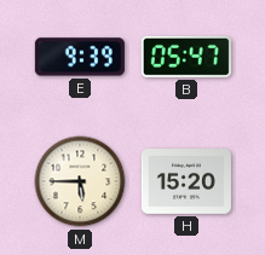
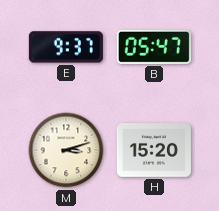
E: 9:39 -> 9:37
M: 5:45 -> 3:12
